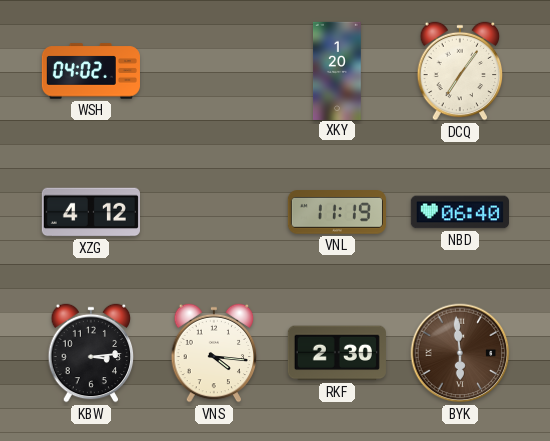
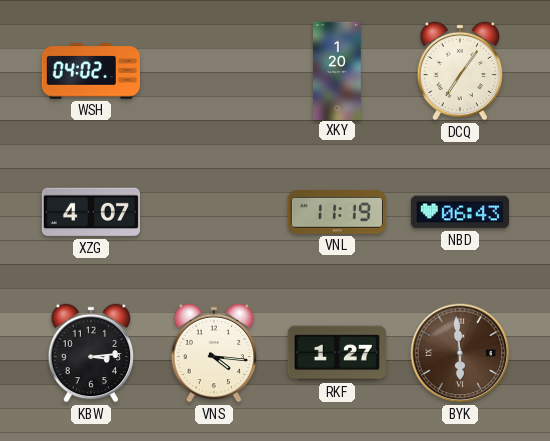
XZG: 4:12 -> 4:07
NBD: 06:40 -> 06:43
RKF: 2:30 -> 1:27
